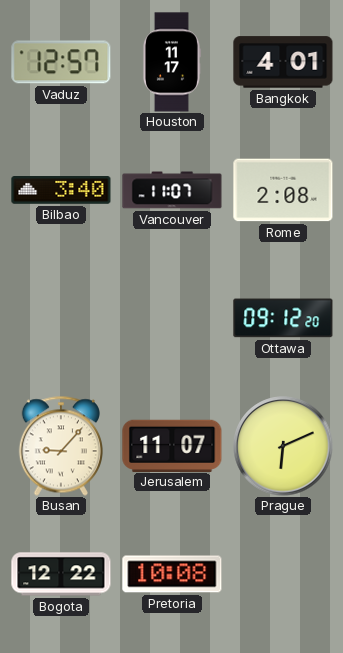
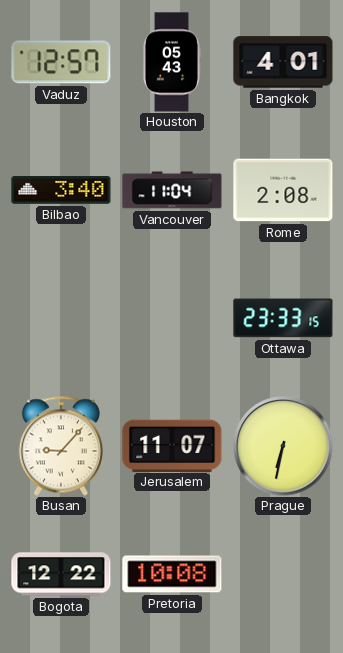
Houston: 11:17 -> 05:43
Vancouver: 11:07 -> 11:04
Ottawa: 09:12 -> 23:33
Prague: 6:11 -> 6:32
